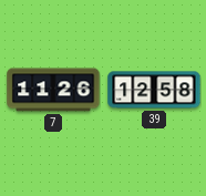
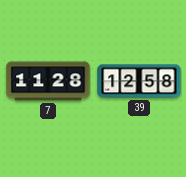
7: 11:26 -> 11:28
